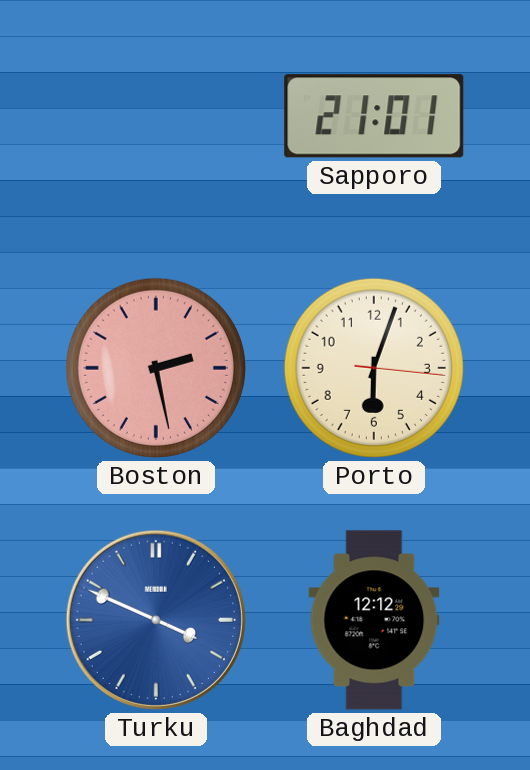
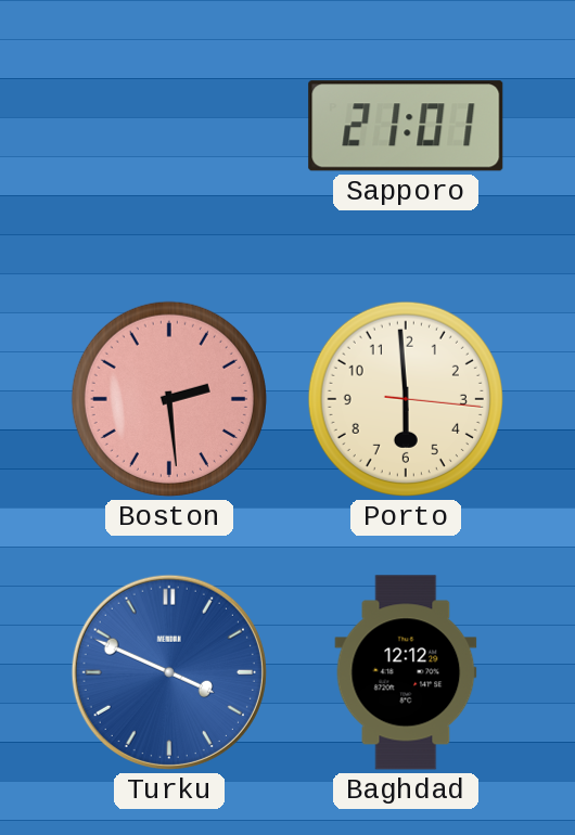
Boston: 2:28 -> 2:29
Porto: 6:03 -> 5:59
